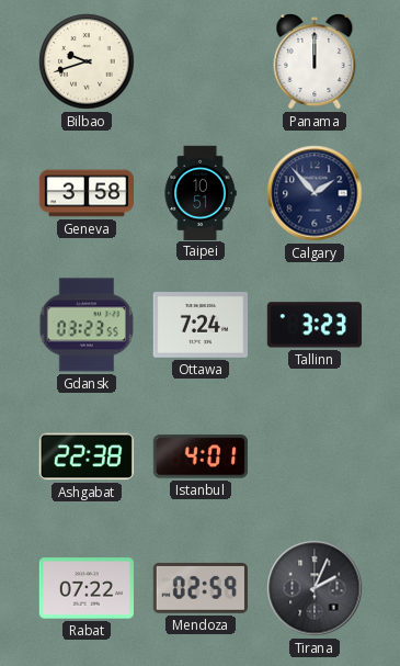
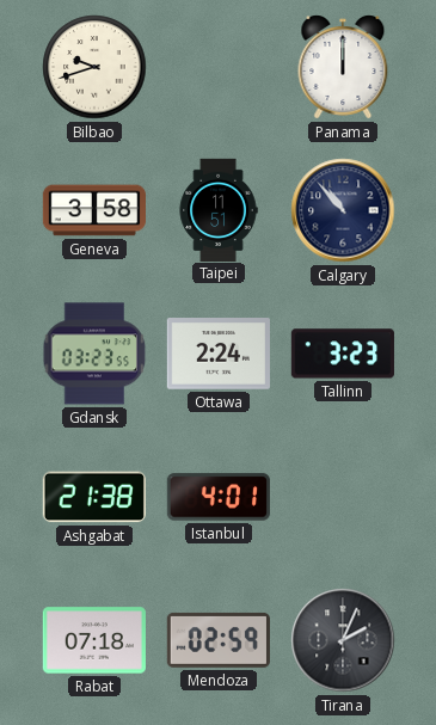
Taipei: 10:51 -> 11:51
Calgary: 1:53 -> 10:53
Ottawa: 7:24 -> 2:24
Ashgabat: 22:38 -> 21:38
Rabat: 07:22 -> 07:18
